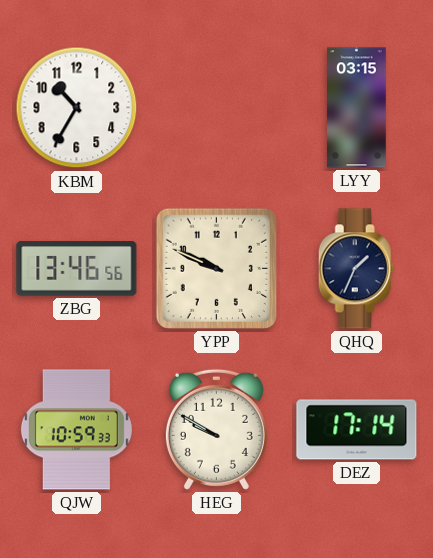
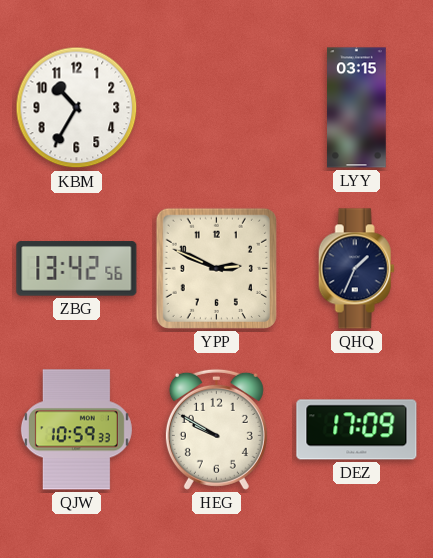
ZBG: 13:46 -> 13:42
YPP: 9:49 -> 2:49
DEZ: 17:14 -> 17:09
